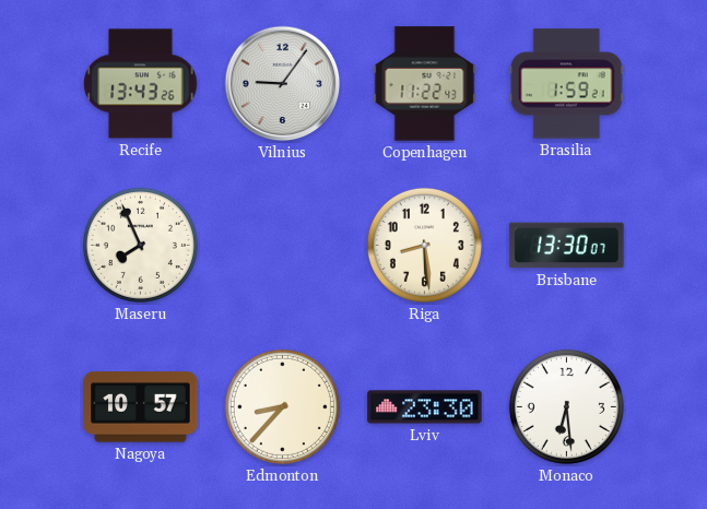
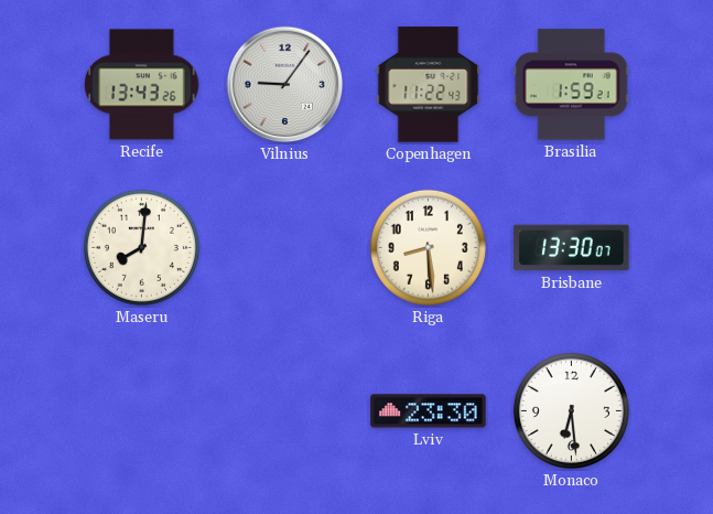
Maseru: 7:56 -> 8:01
Nagoya: 10:57 -> none
Edmonton: 8:37 -> none
